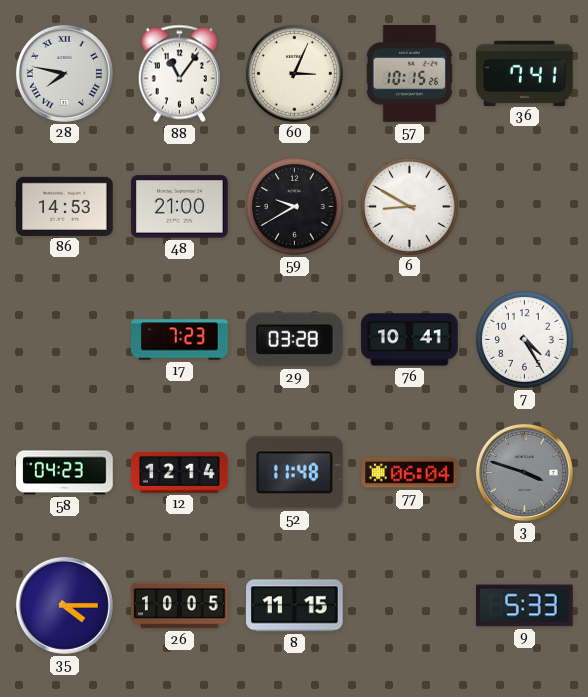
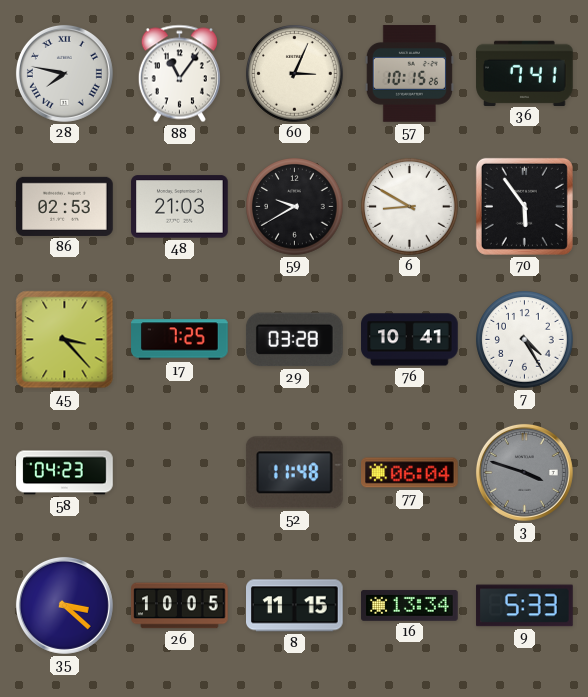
86: 14:53 -> 02:53
48: 21:00 -> 21:03
70: none -> 5:54
45: none -> 3:23
17: 7:23 -> 7:25
12: 12:14 -> none
35: 4:15 -> 3:22
16: none -> 13:34
